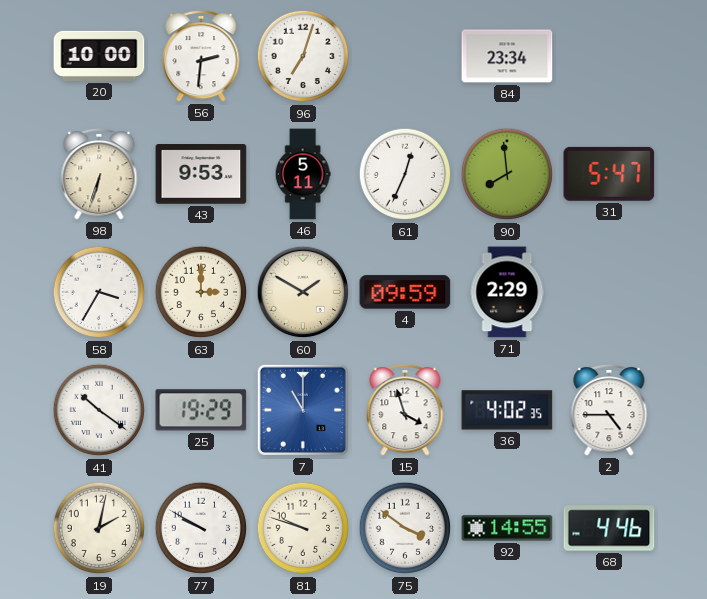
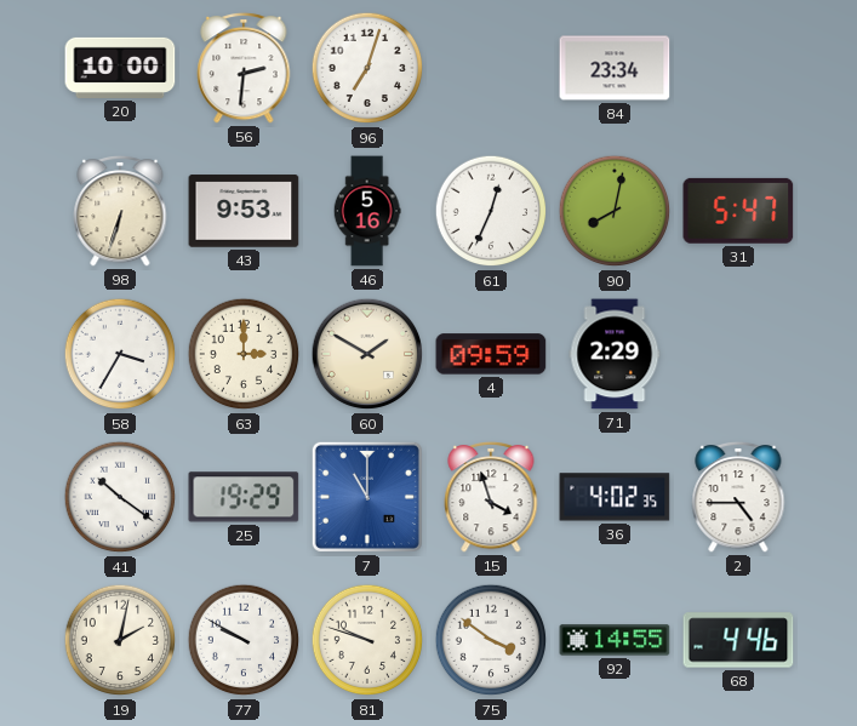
46: 5:11 -> 5:16
90: 7:59 -> 8:02
